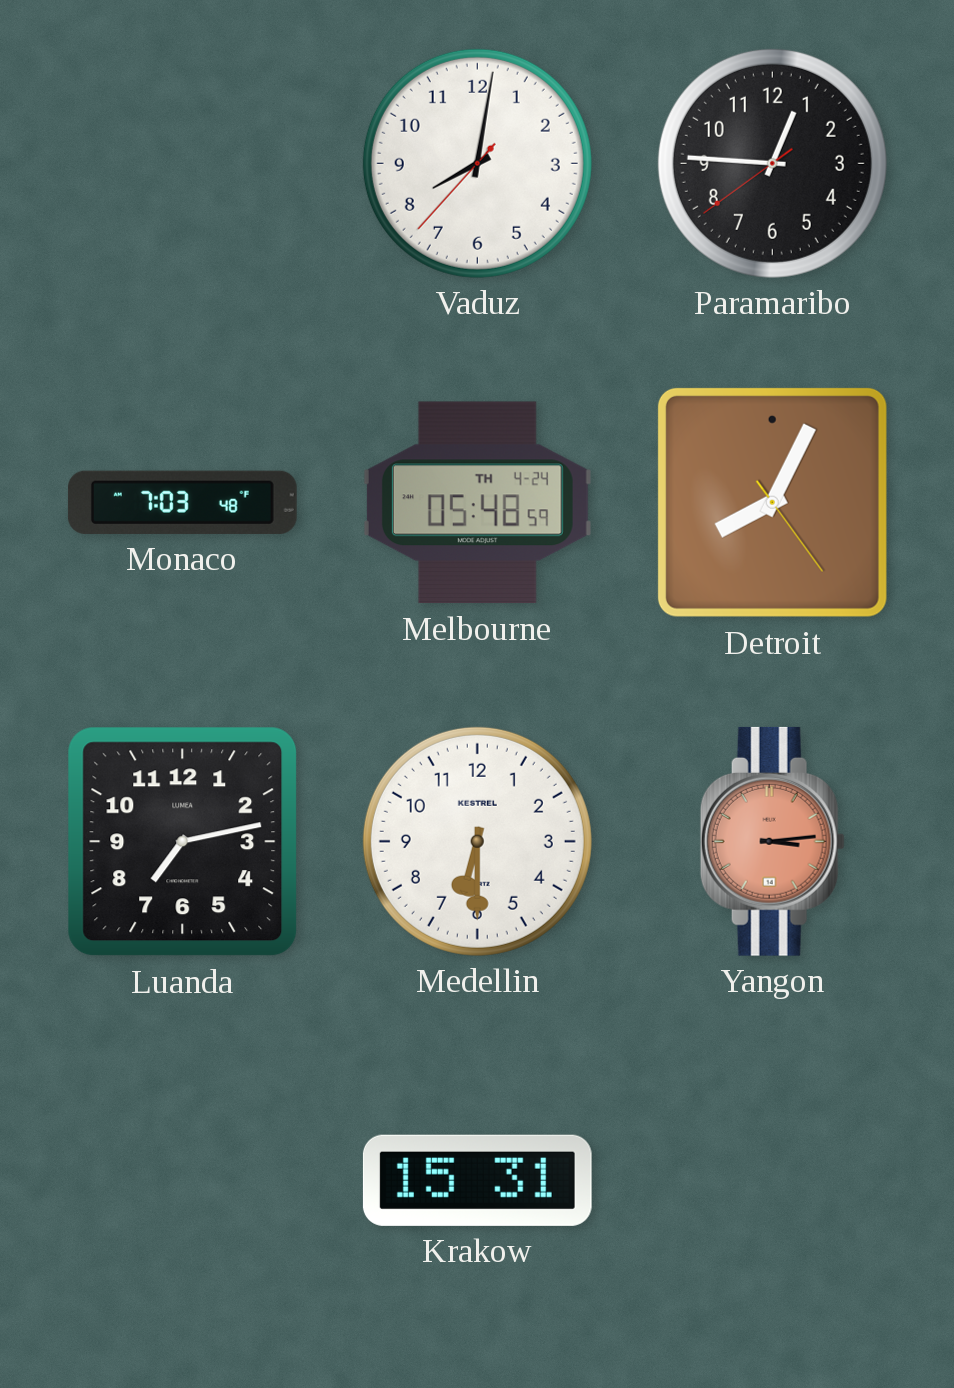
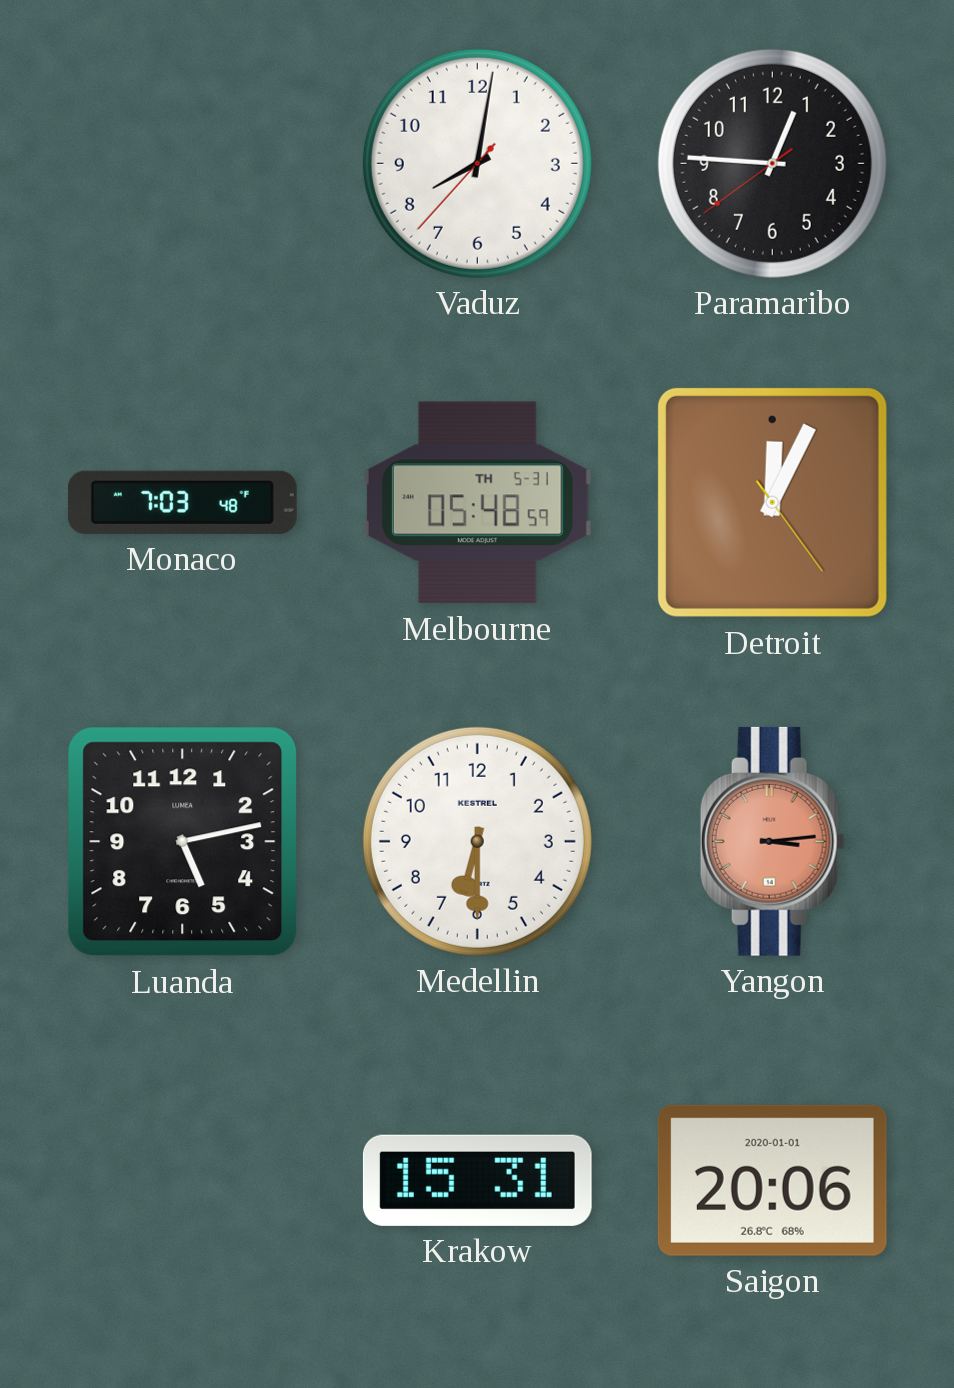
Melbourne date: TH 4-24 -> TH 5-31
Detroit: 8:04 -> 12:04
Luanda: 7:13 -> 5:13
Saigon: none -> 20:06
